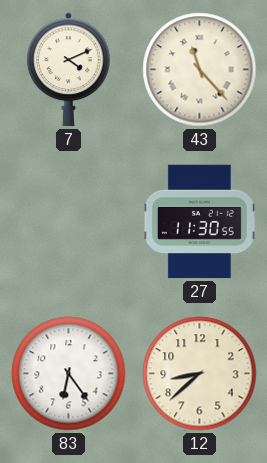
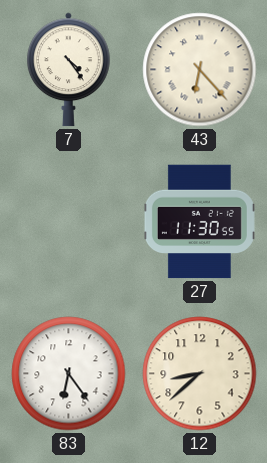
7: 4:11 -> 4:24
43: 11:23 -> 6:23
